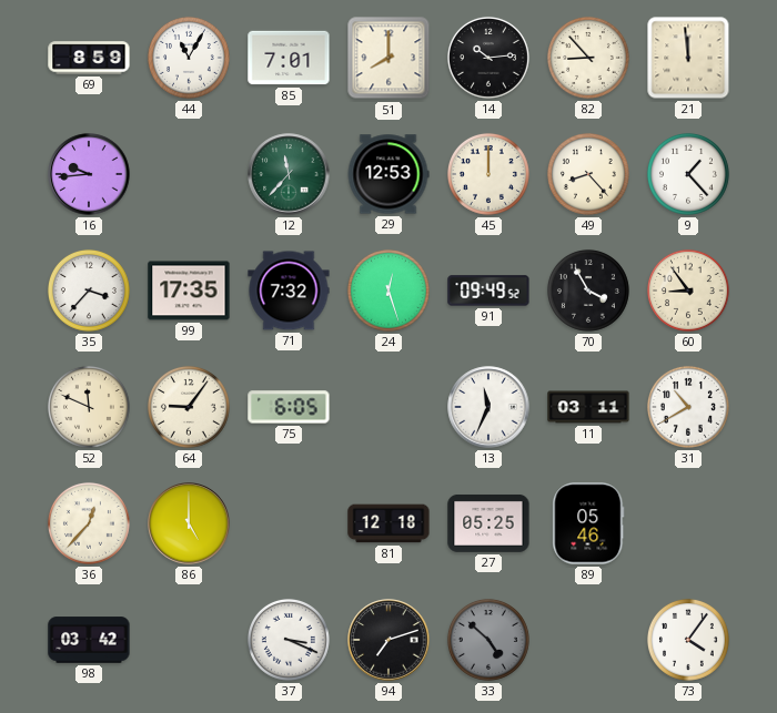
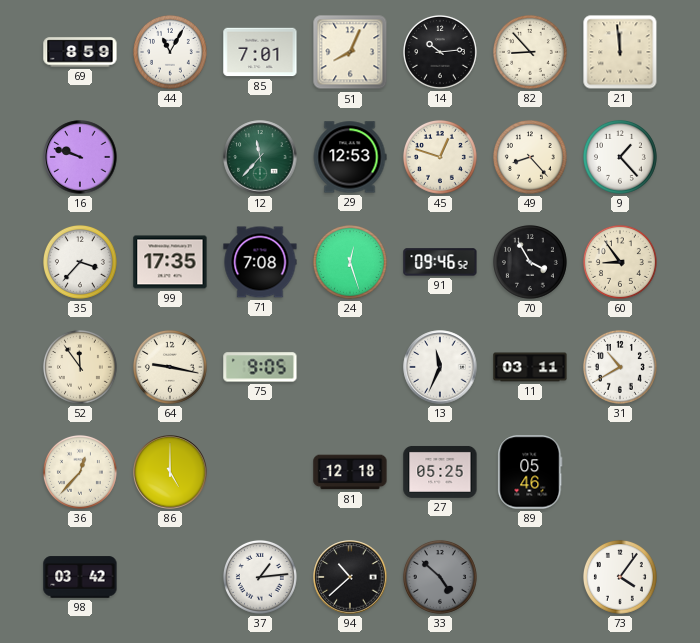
51: 8:00 -> 8:04
16: 9:44 -> 9:48
45: 12:00 -> 12:48
71: 7:32 -> 7:08
91: 09:49 -> 09:46
52: 11:49 -> 11:54
64: 9:06 -> 9:17
75: 6:05 -> 9:05
37: 3:19 -> 1:14
94: 7:12 -> 10:38
